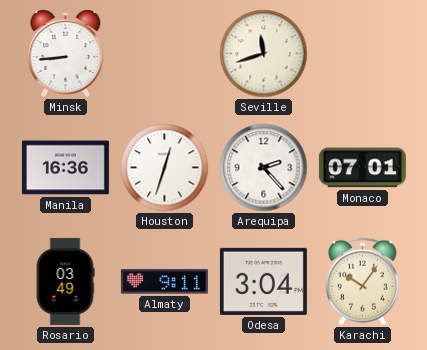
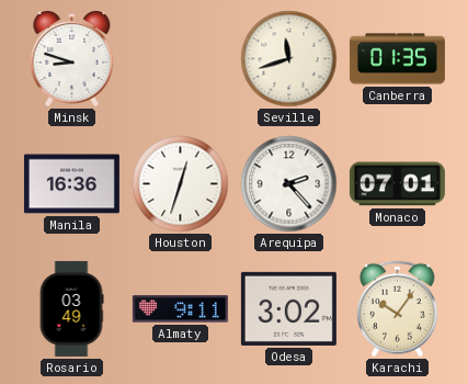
Minsk: 8:44 -> 8:48
Canberra: none -> 01:35
Odesa: 3:04 -> 3:02
